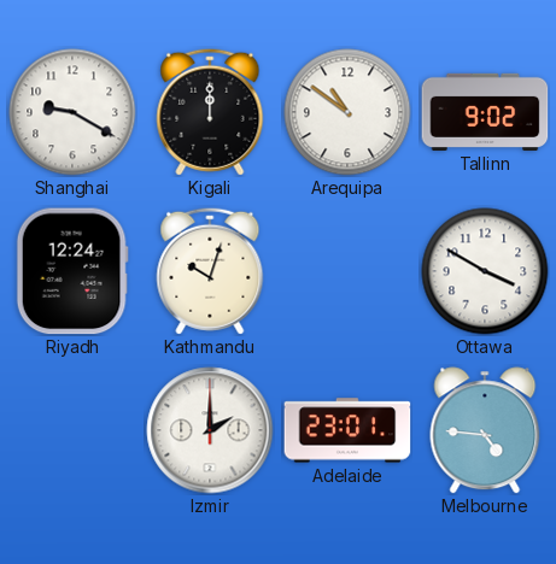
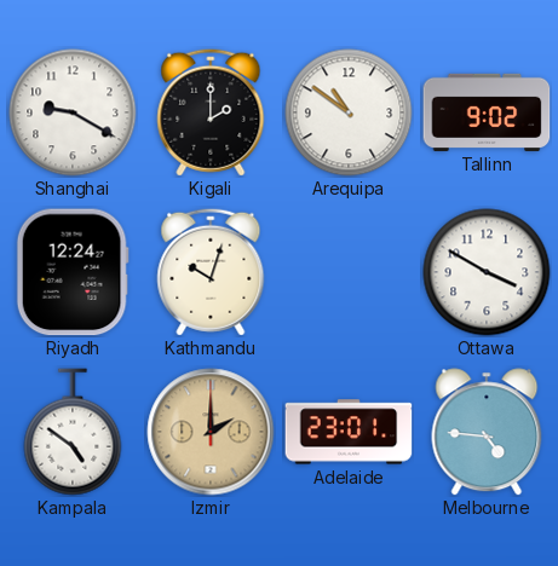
Kigali: 12:00 -> 2:00
Kampala: none -> 4:51
Izmir dial: white -> champagne
